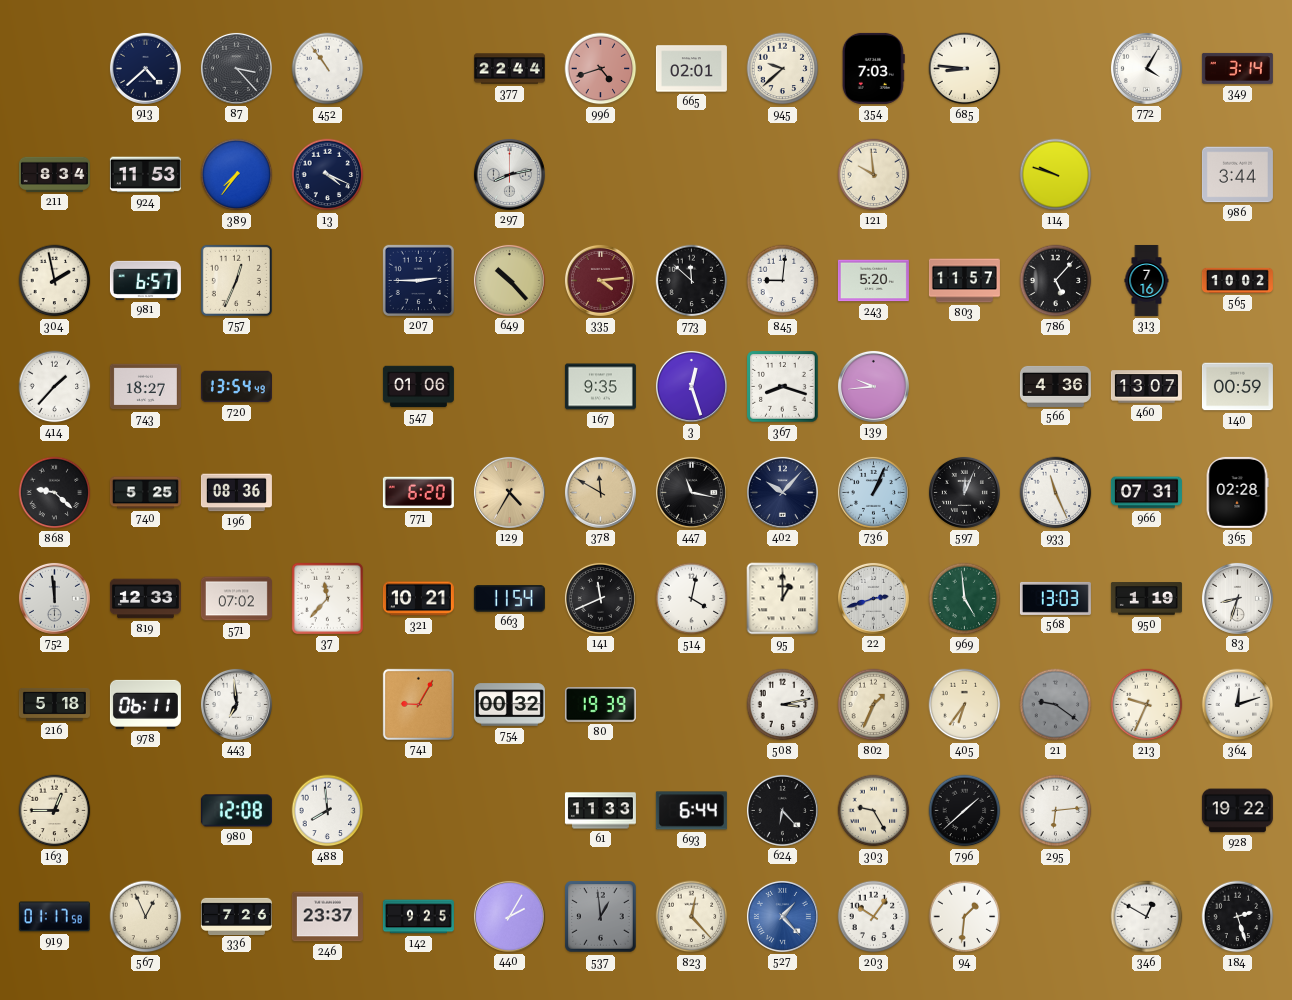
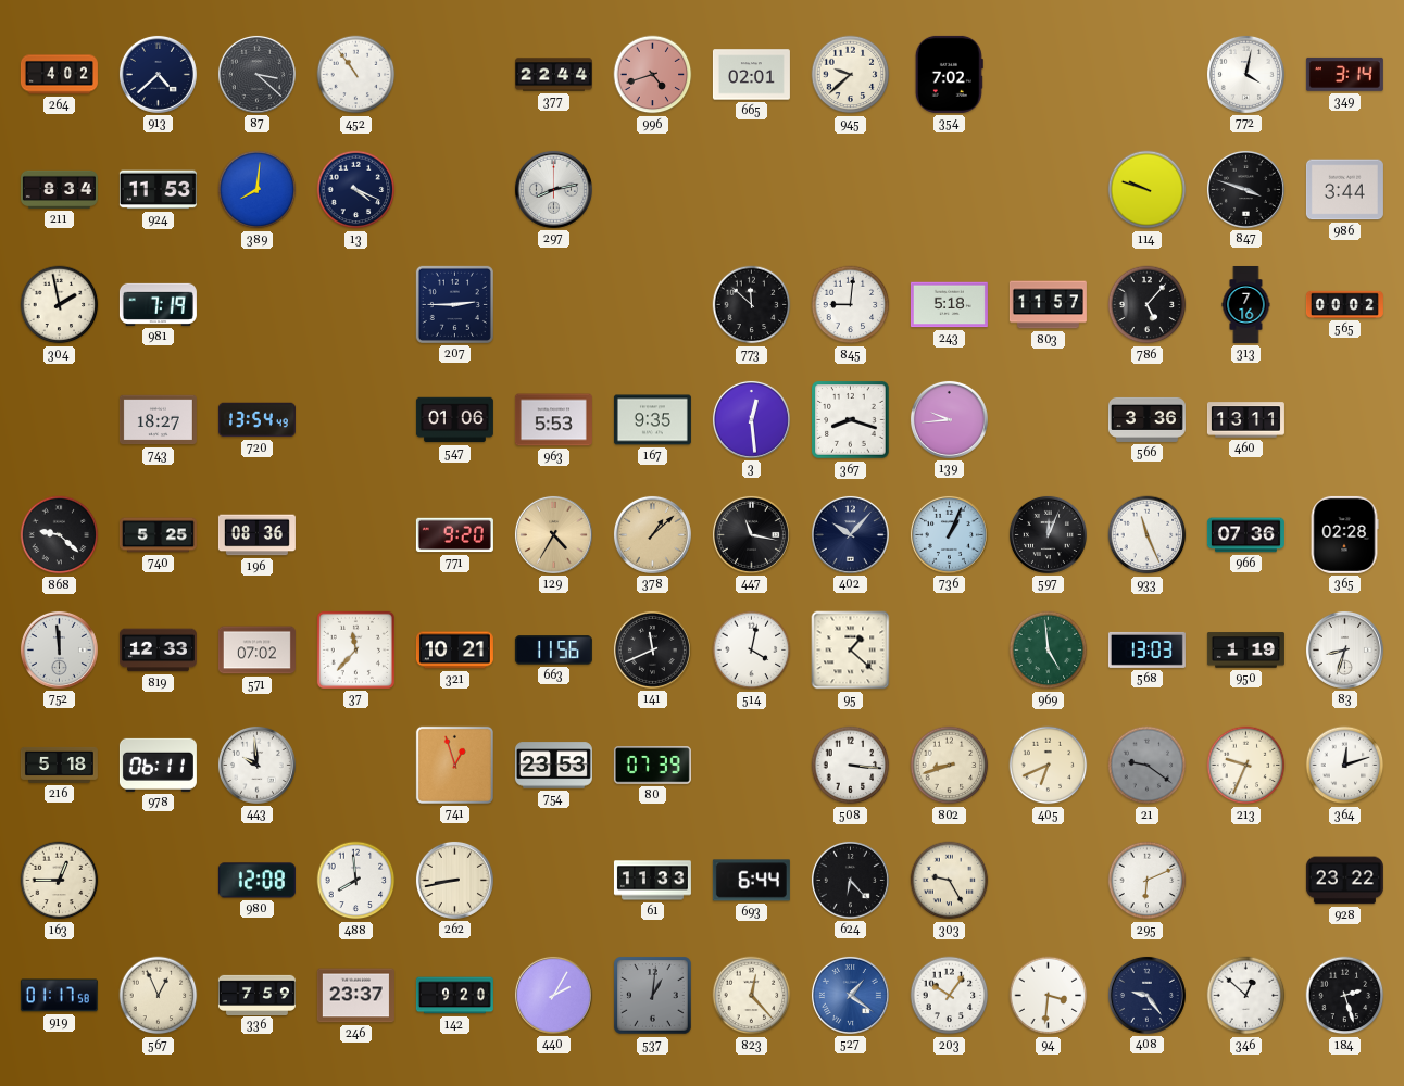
264: none -> 4:02
87: 3:23 -> 3:22
354: 7:03 -> 7:02
685: 8:46 -> none
772: 4:05 -> 4:02
389: 7:36 -> 8:01
121: 9:59 -> none
847: none -> 3:48
981: 6:57 -> 7:19
757: 12:34 -> none
649: 10:23 -> none
335: 4:14 -> none
243: 5:20 -> 5:18
565: 10:02 -> 00:02
414: 1:37 -> none
963: none -> 5:53
3: 12:27 -> 12:29
566: 4:36 -> 3:36
460: 13:07 -> 13:11
140: 00:59 -> none
771: 6:20 -> 9:20
378: 11:50 -> 1:08
966: 07:31 -> 07:36
663: 11:54 -> 11:56
95: 1:00 -> 1:22
22: 2:42 -> none
443: 6:59 -> 9:59
741: 9:05 -> 12:57
754: 00:32 -> 23:53
80: 19:39 -> 07:39
508: 3:13 -> 3:16
802: 1:34 -> 8:42
405: 6:36 -> 6:41
262: none -> 8:43
796: 1:38 -> none
295: 6:14 -> 6:11
928: 19:22 -> 23:22
336: 7:26 -> 7:59
142: 9:25 -> 9:20
537: 12:59 -> 1:01
527: 1:23 -> 1:21
94: 1:31 -> 3:31
408: none -> 9:24
346: 12:50 -> 12:52
